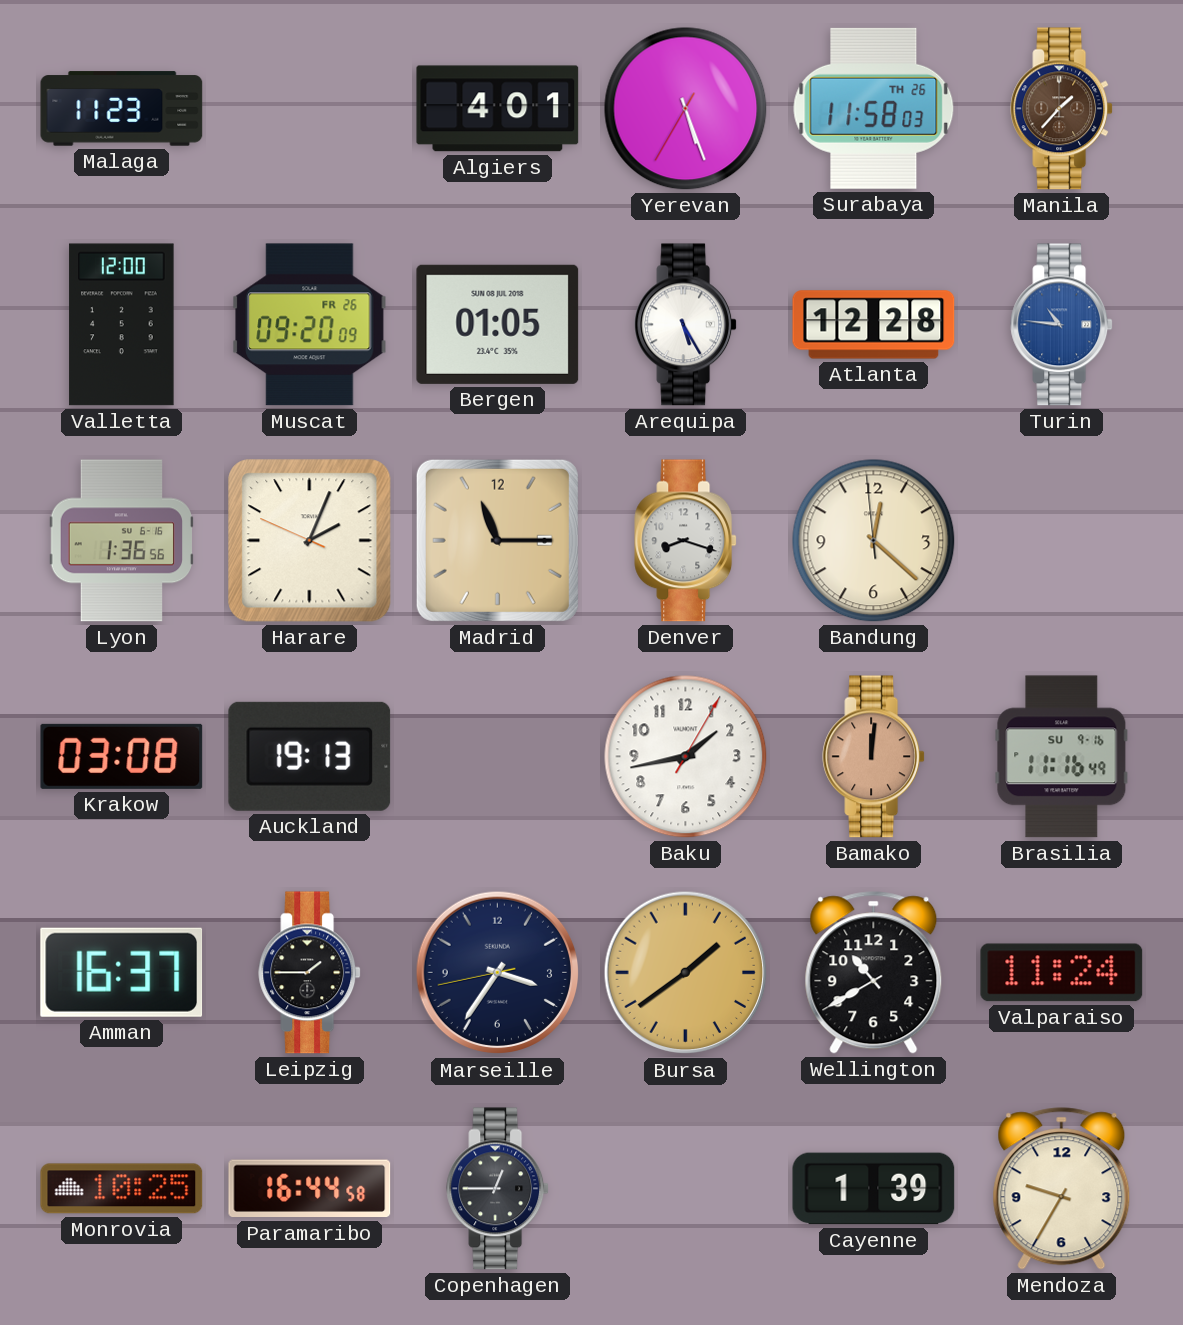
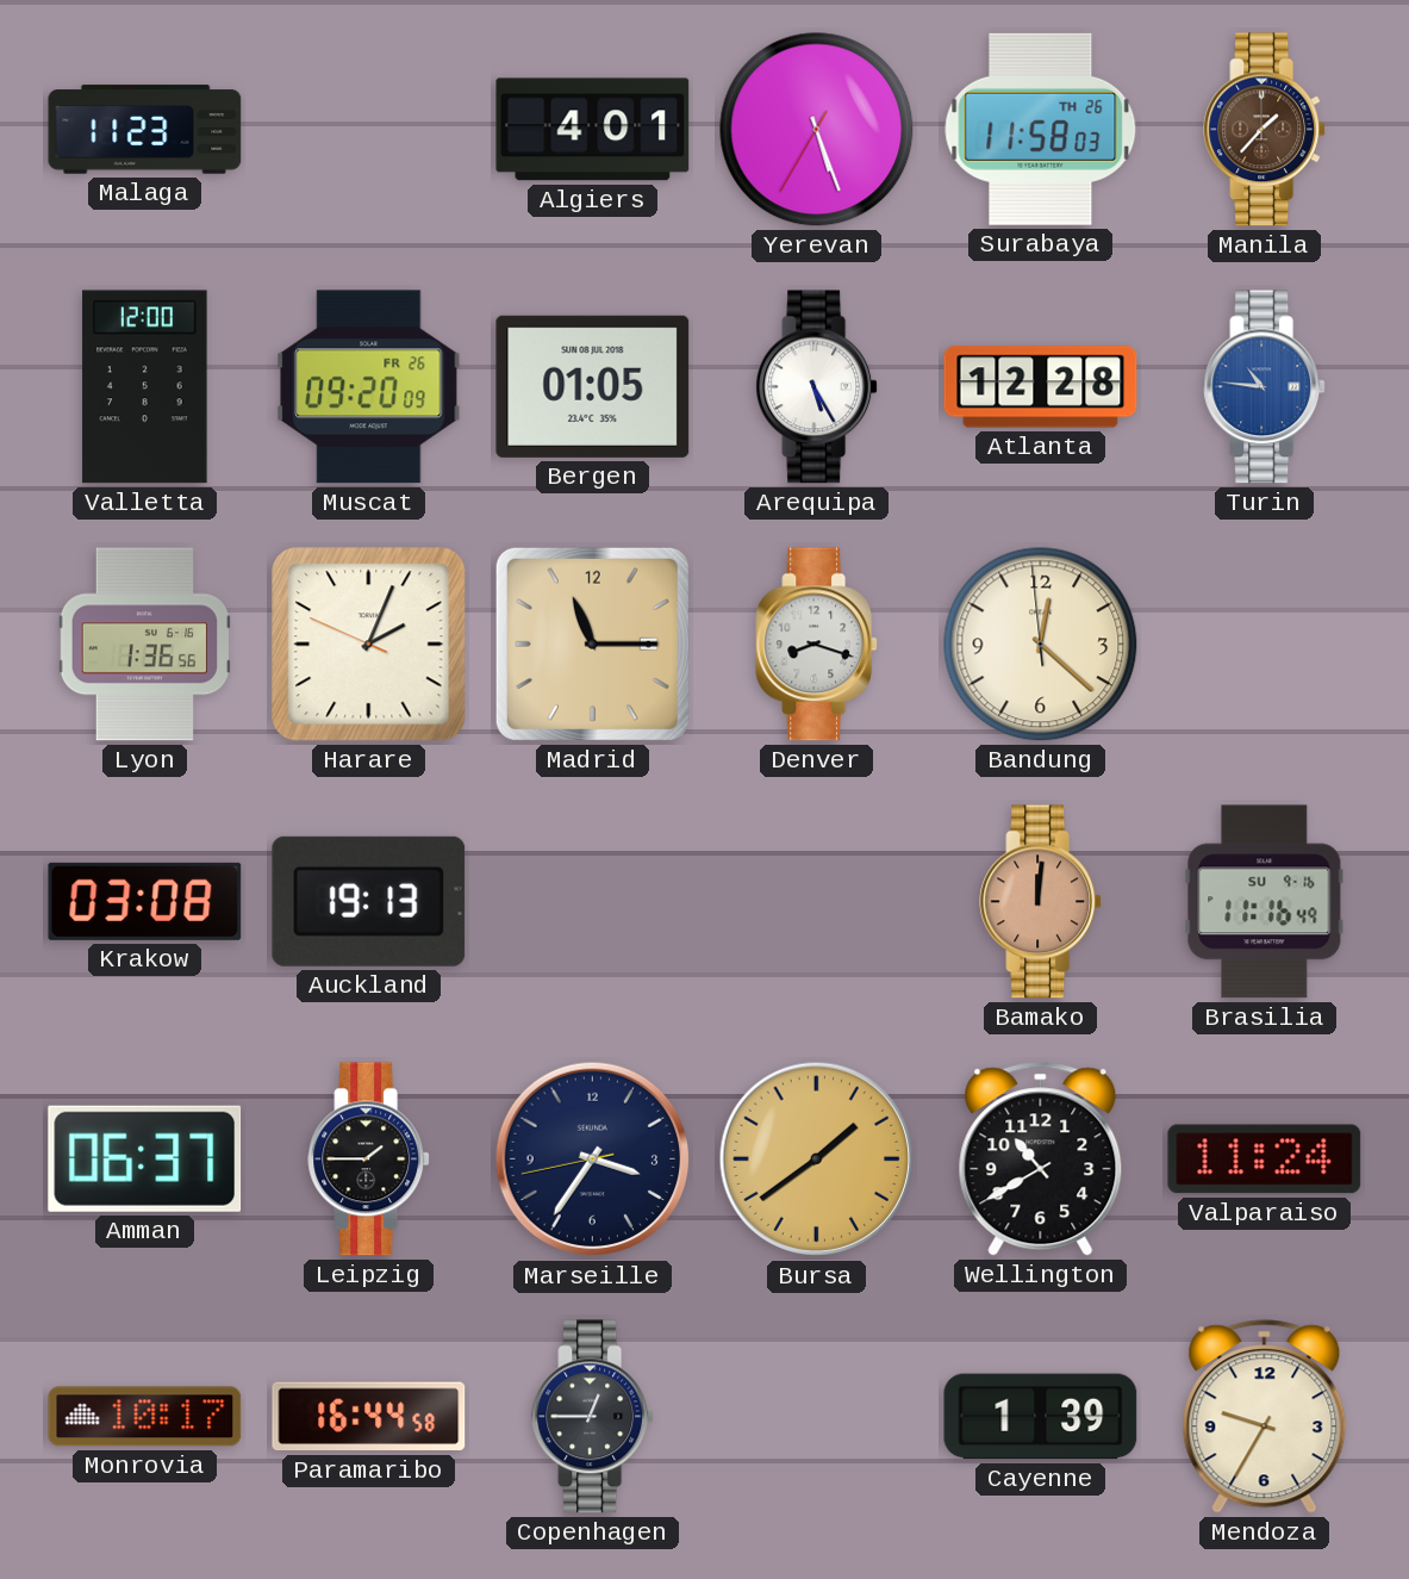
Baku: 1:43 -> none
Amman: 16:37 -> 06:37
Monrovia: 10:25 -> 10:17
